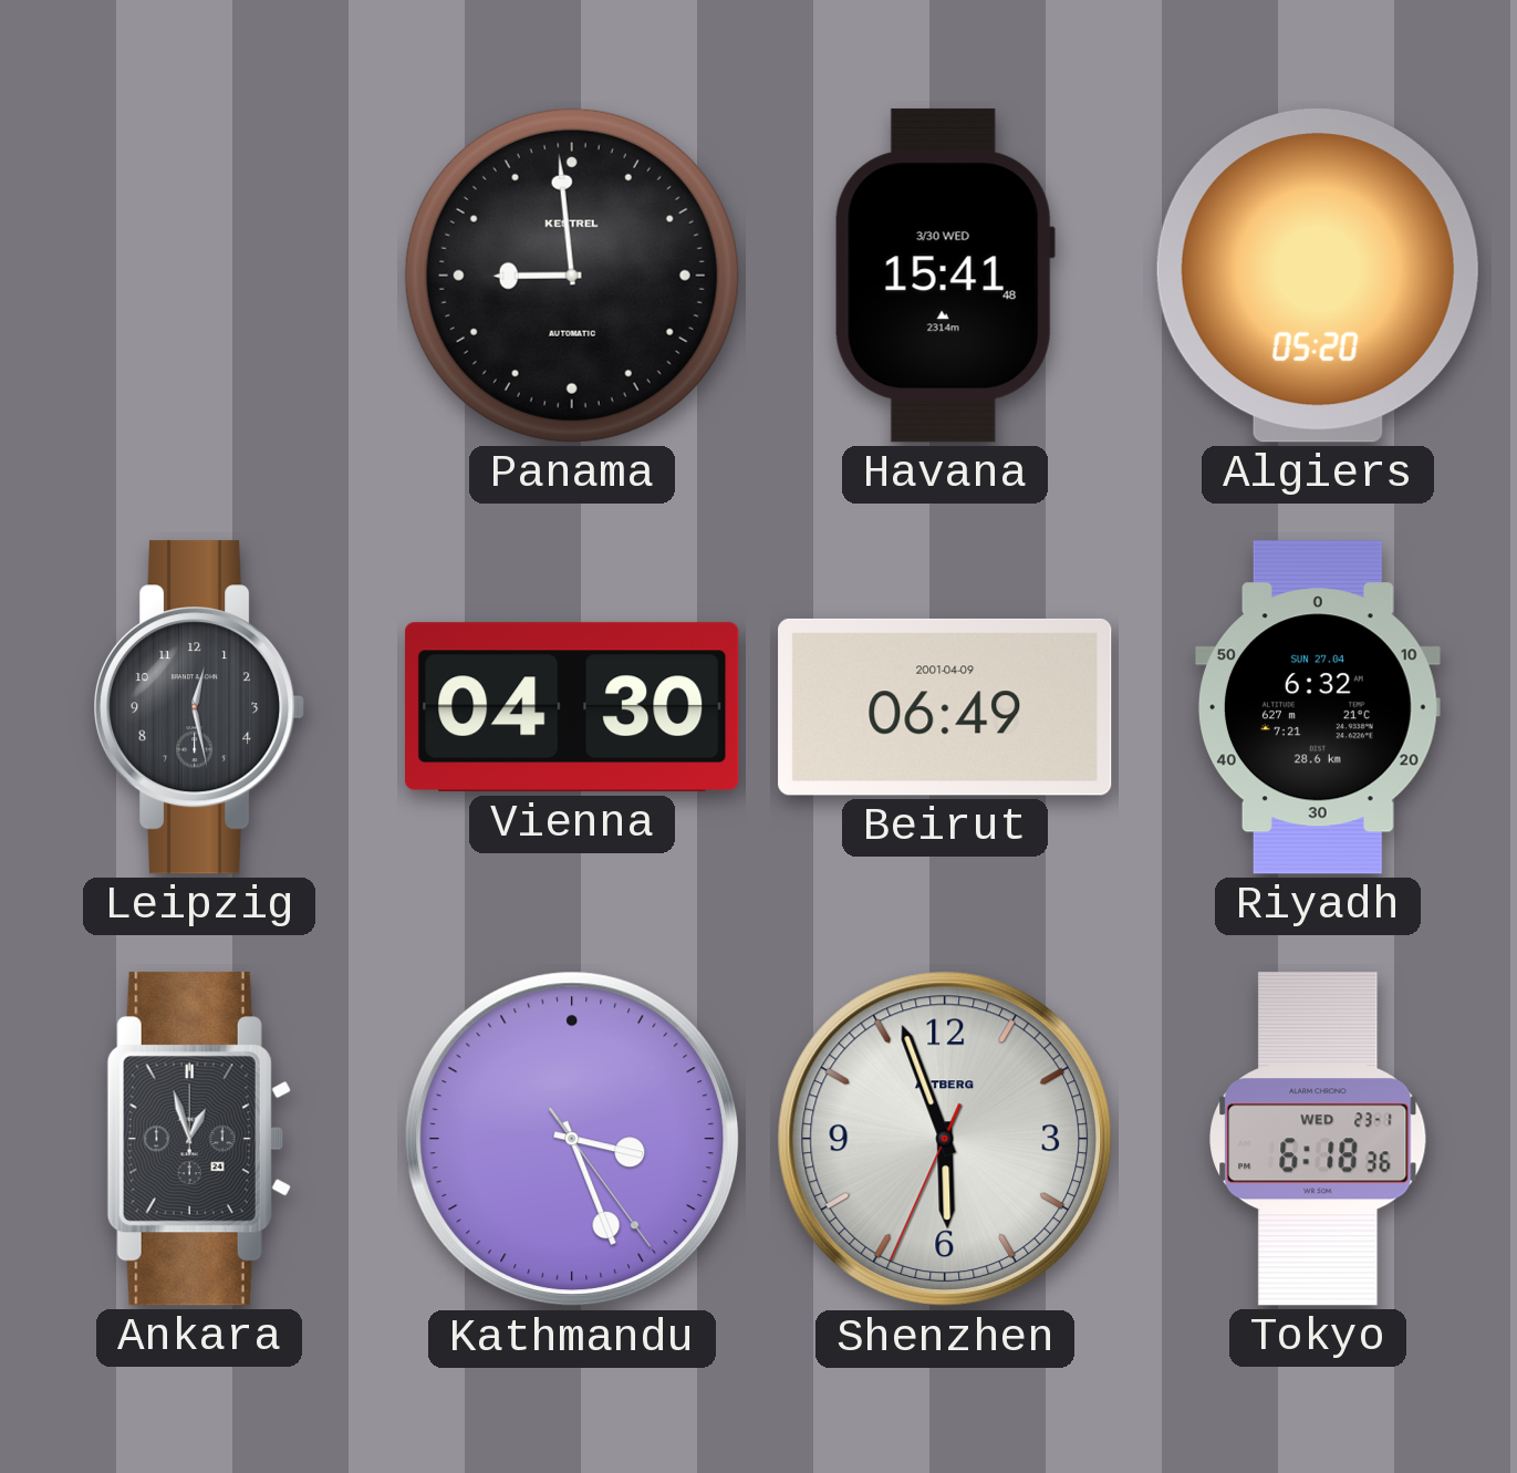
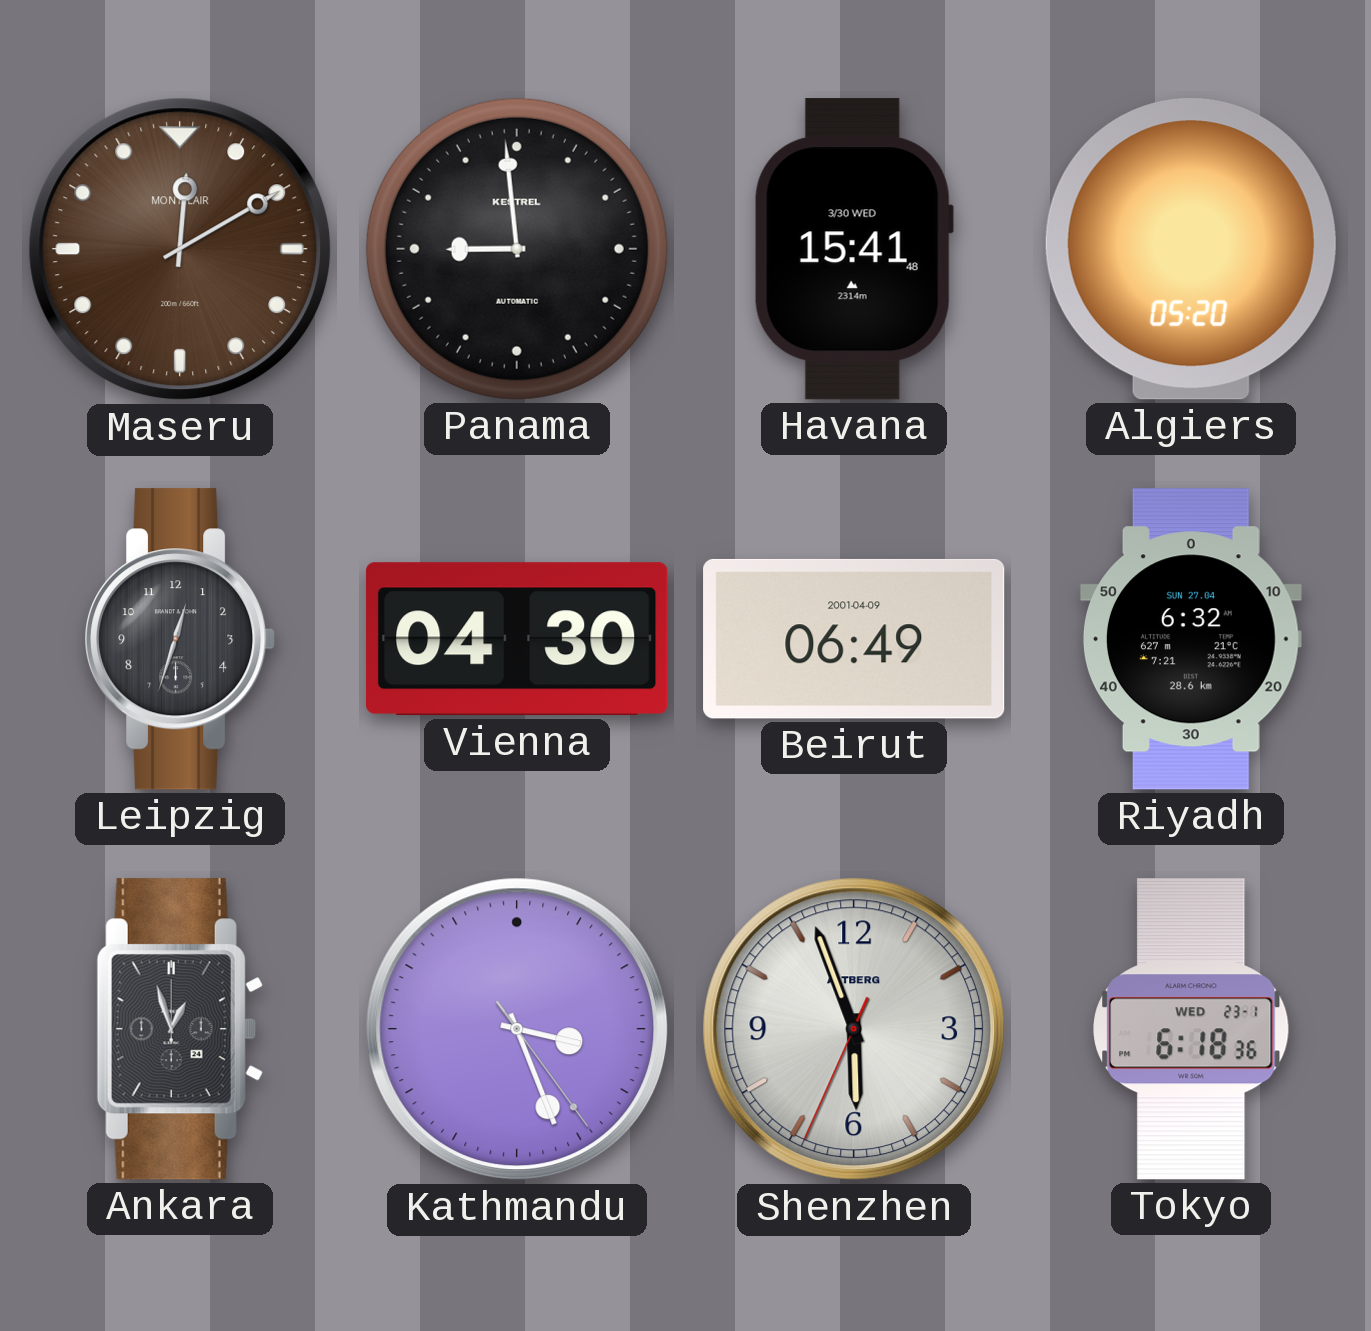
Maseru: none -> 12:10
Leipzig: 12:28 -> 12:33
